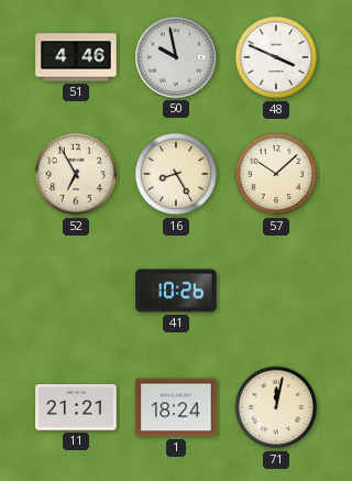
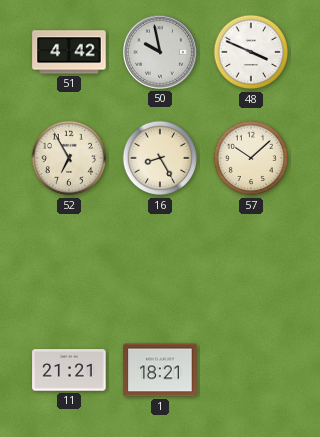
51: 4:46 -> 4:42
41: 10:26 -> none
1: 18:24 -> 18:21
71: 12:02 -> none
